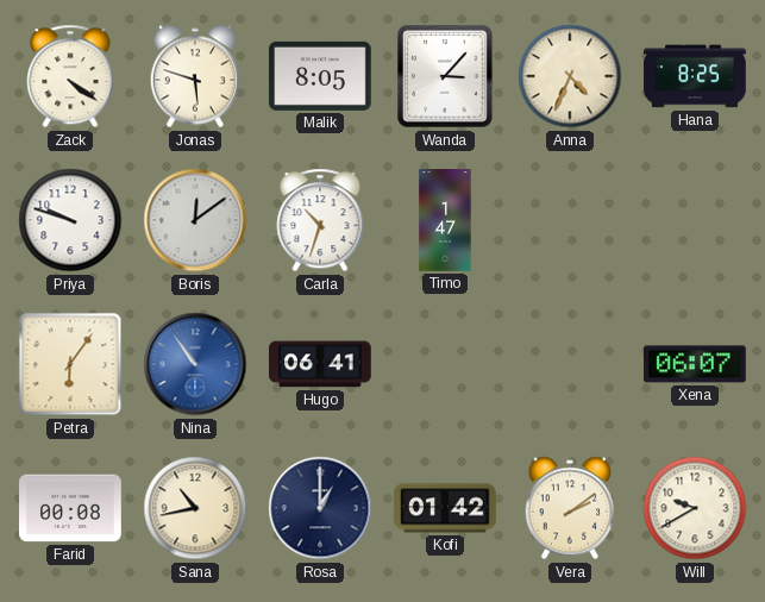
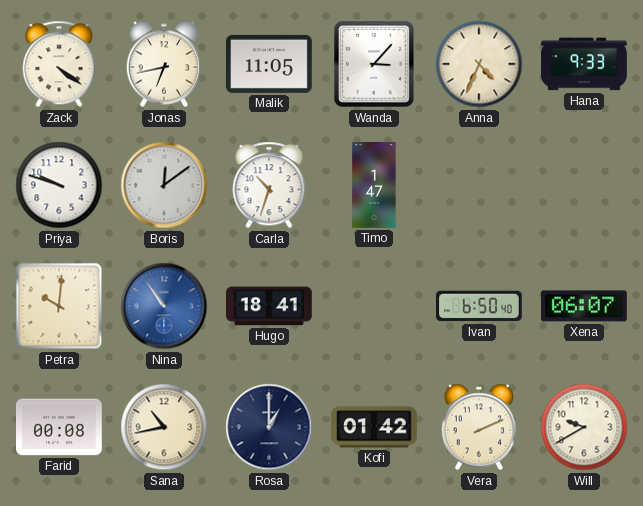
Jonas: 5:48 -> 6:43
Malik: 8:05 -> 11:05
Hana: 8:25 -> 9:33
Petra: 6:06 -> 10:01
Hugo: 06:41 -> 18:41
Ivan: none -> 6:50
Vera: 2:09 -> 2:11
